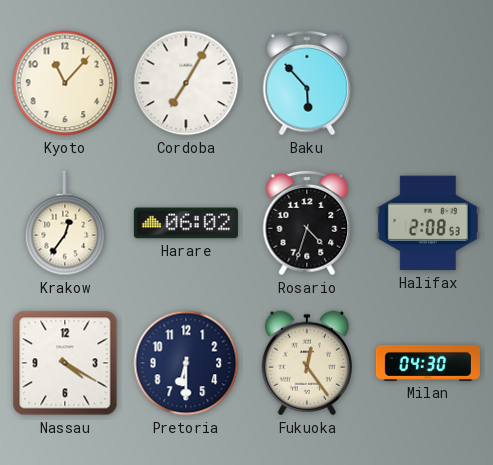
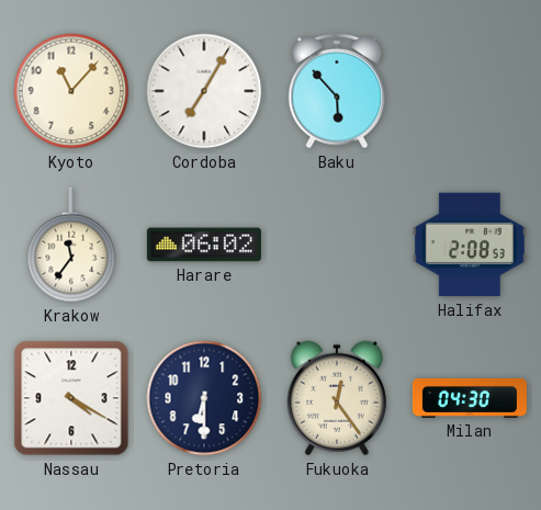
Krakow: 12:36 -> 11:36
Rosario: 4:33 -> none
